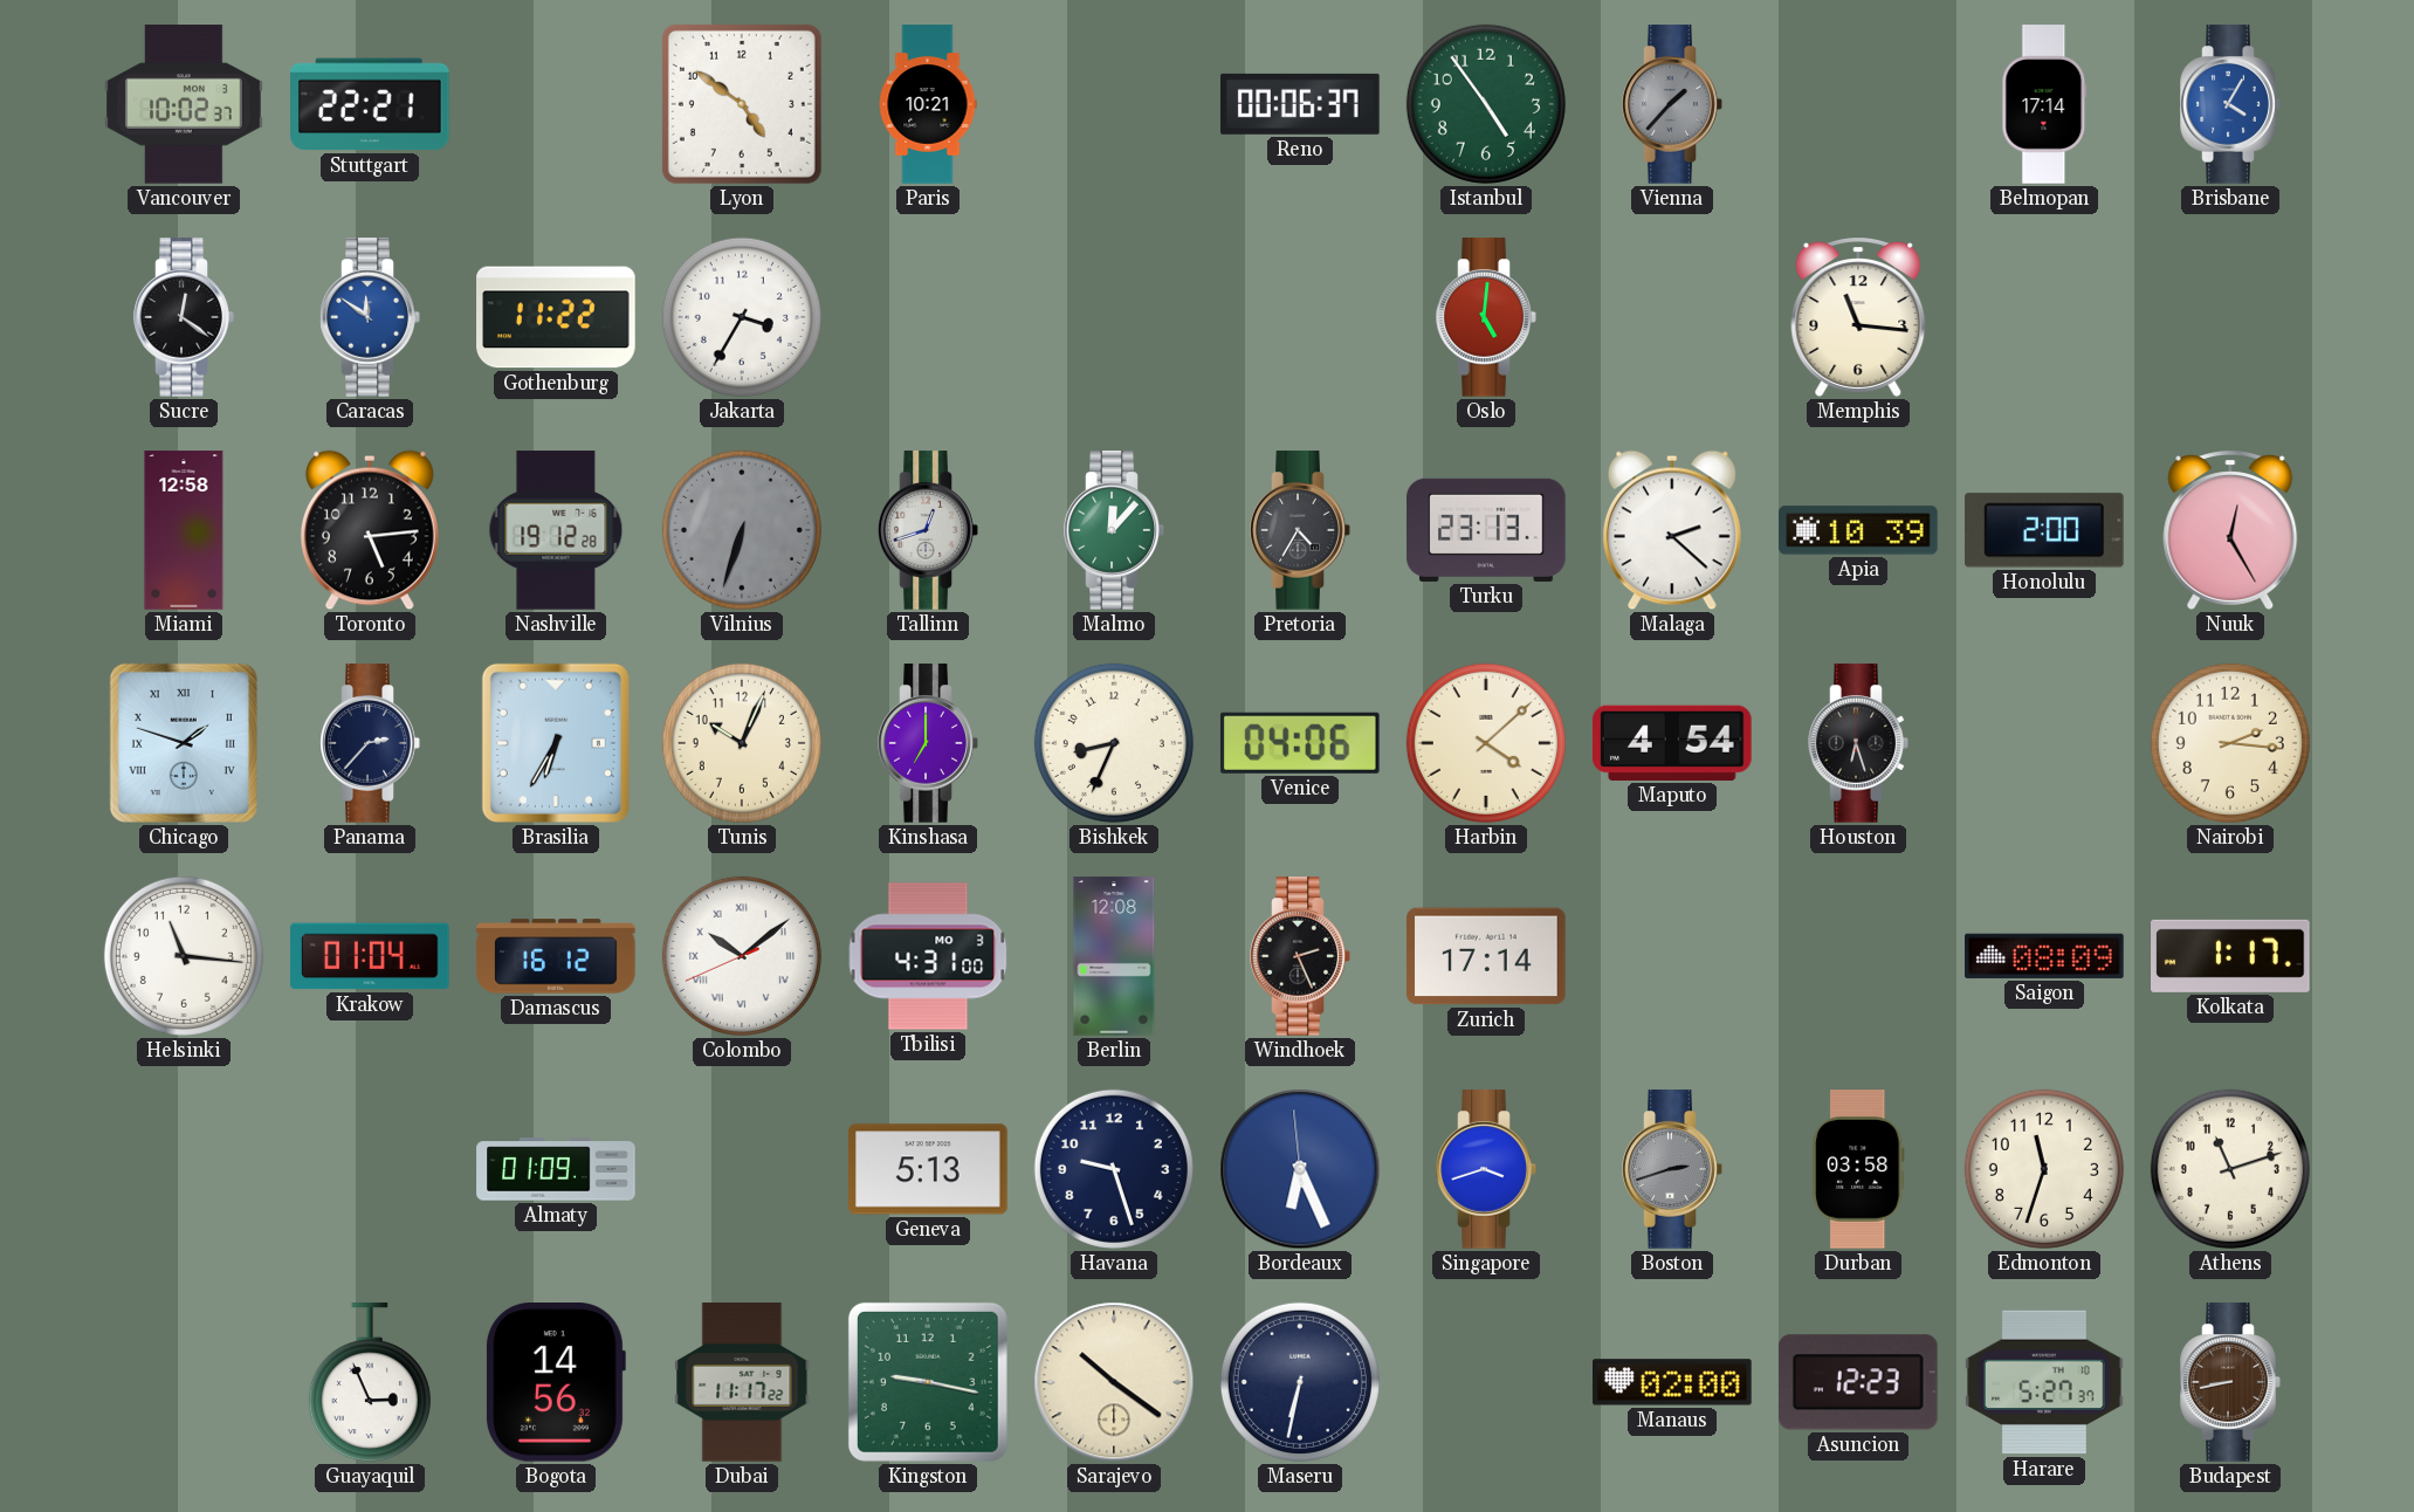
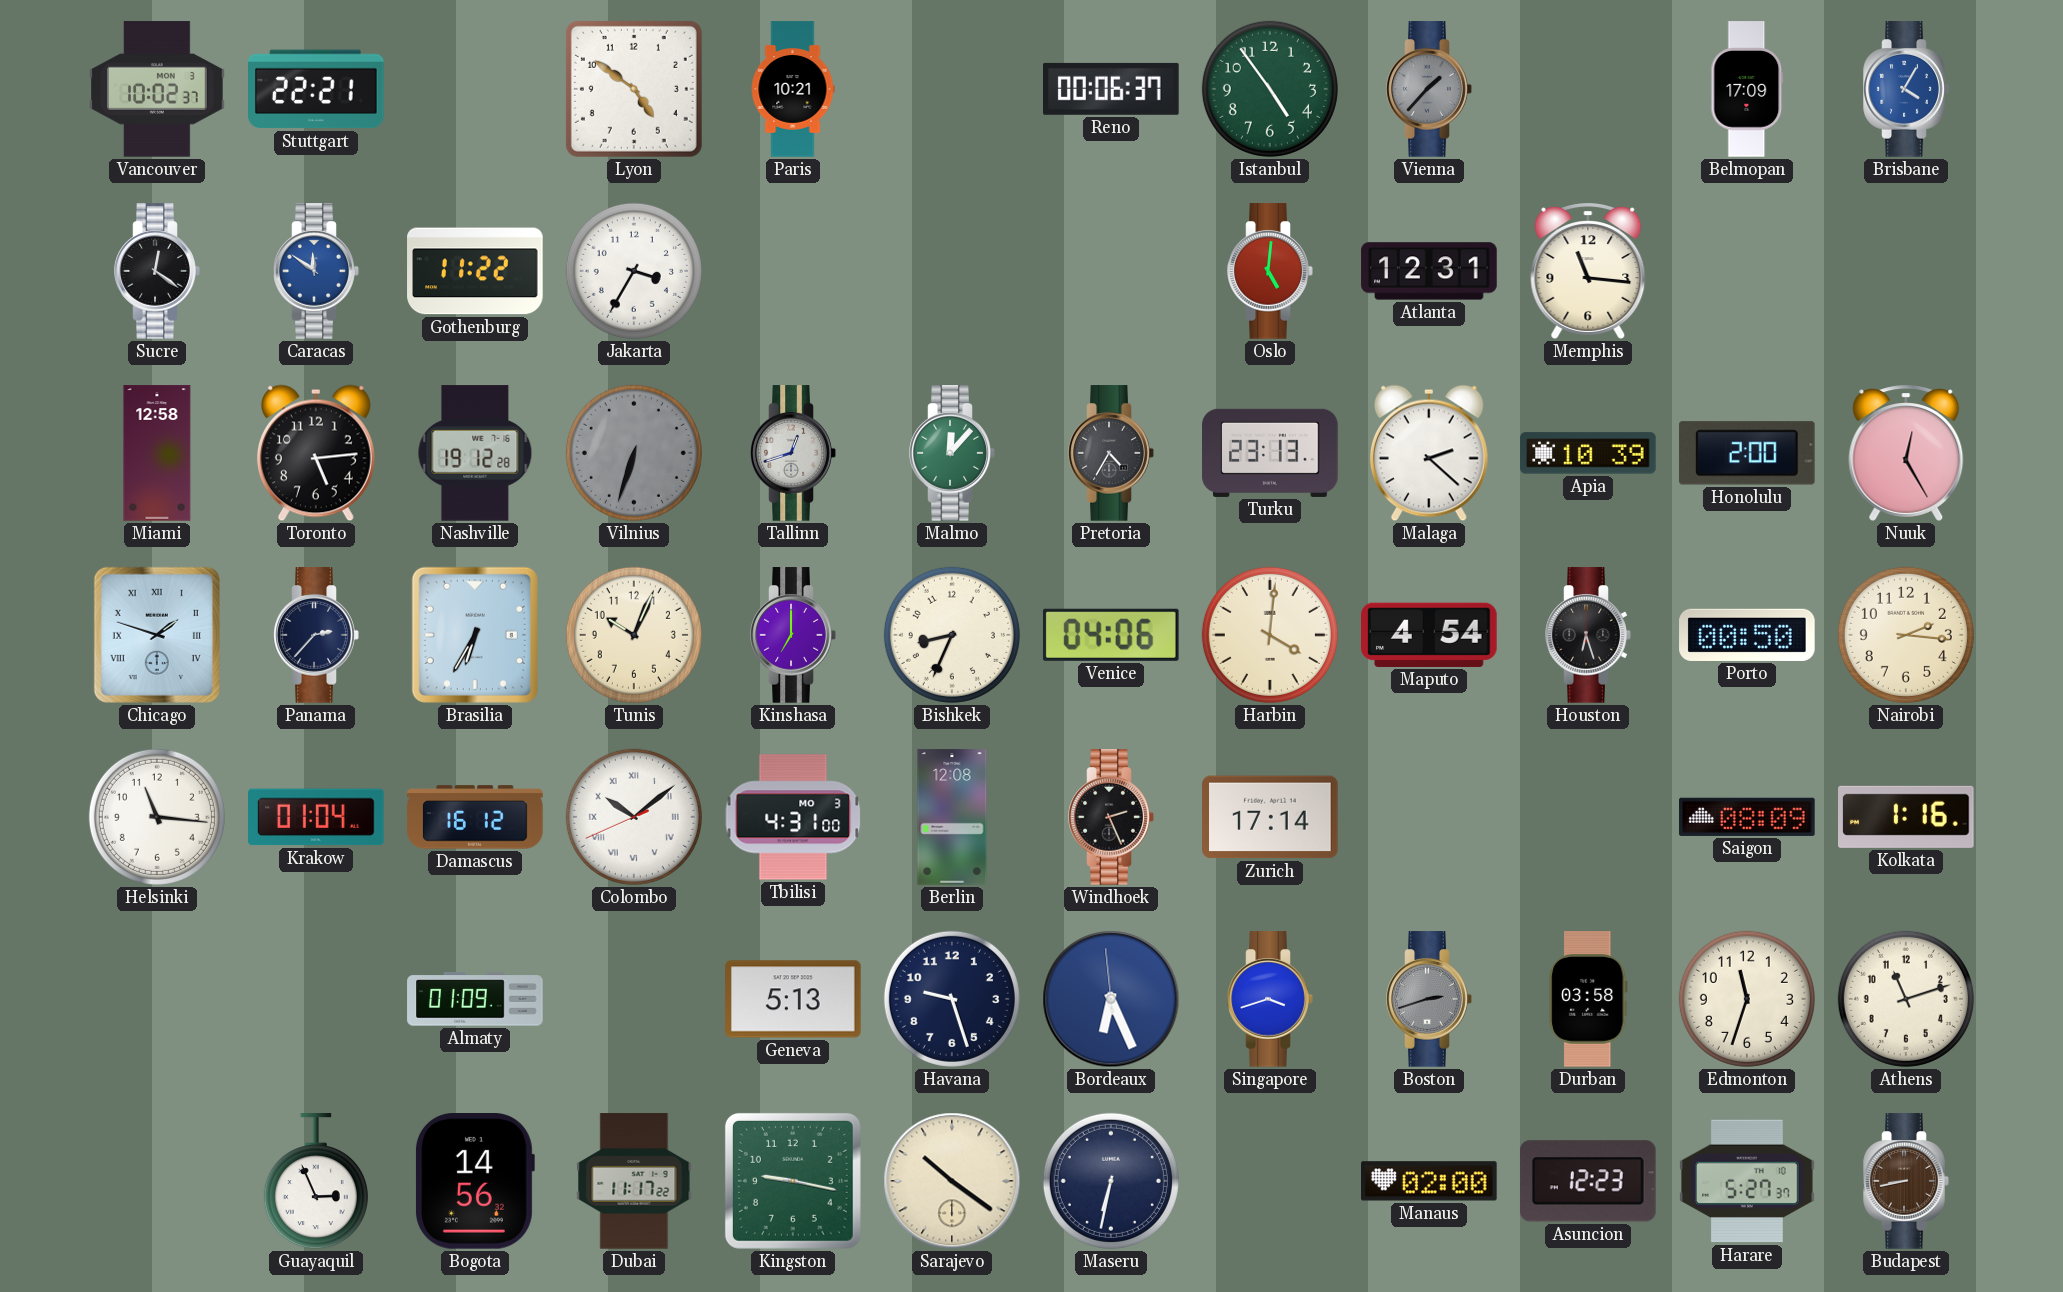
Belmopan: 17:14 -> 17:09
Atlanta: none -> 12:31
Harbin: 4:08 -> 4:01
Porto: none -> 00:50
Kolkata: 1:17 -> 1:16
